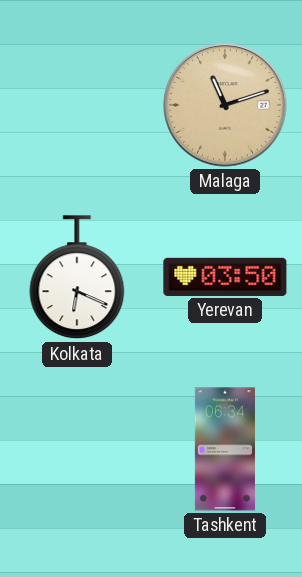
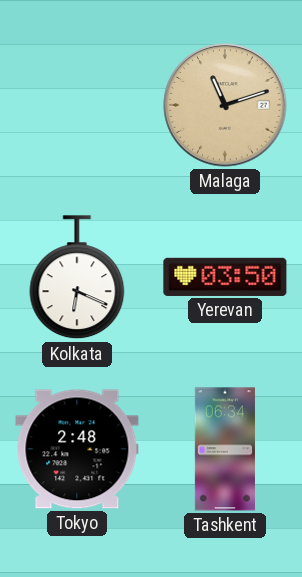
Tokyo: none -> 2:48
